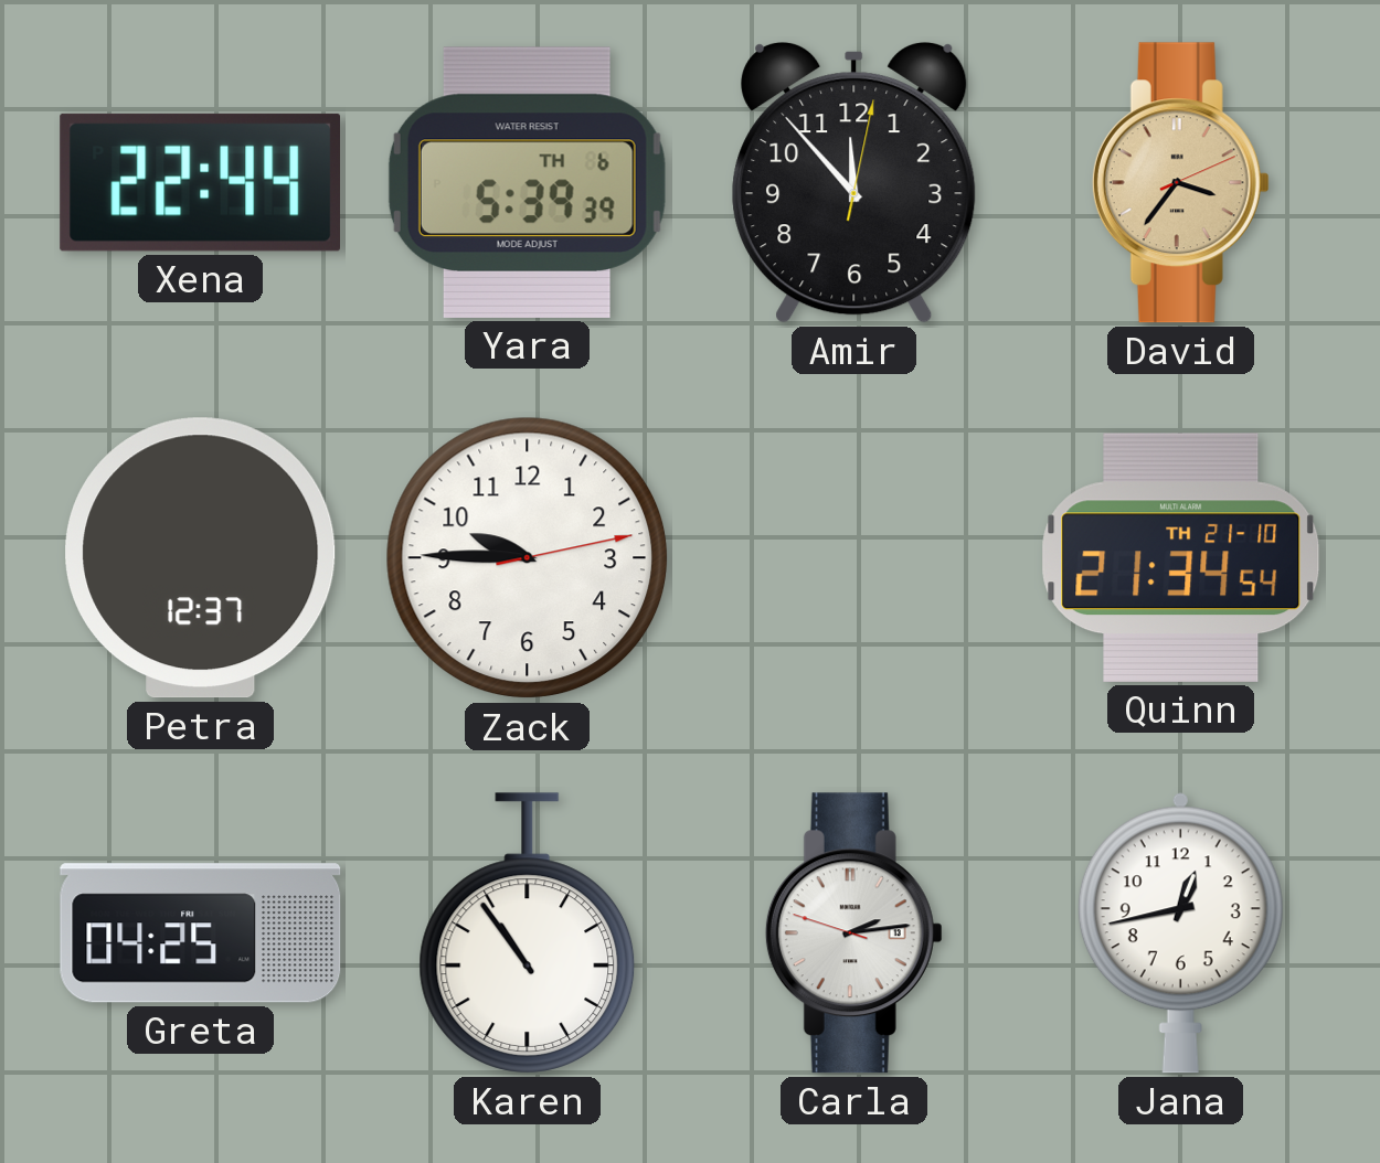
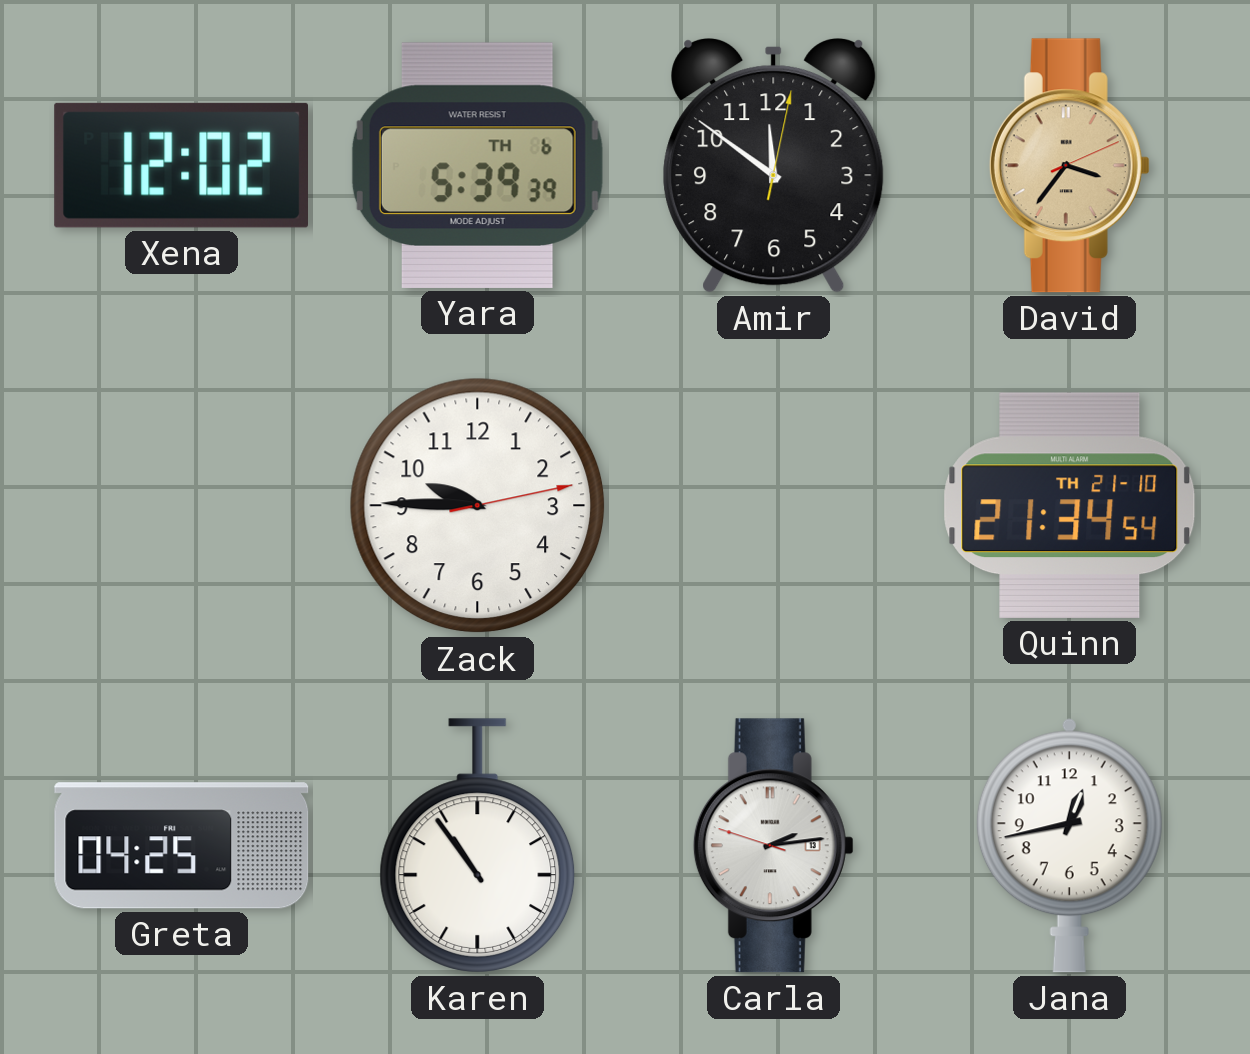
Xena: 22:44 -> 12:02
Amir: 11:53 -> 11:51
Petra: 12:37 -> none
